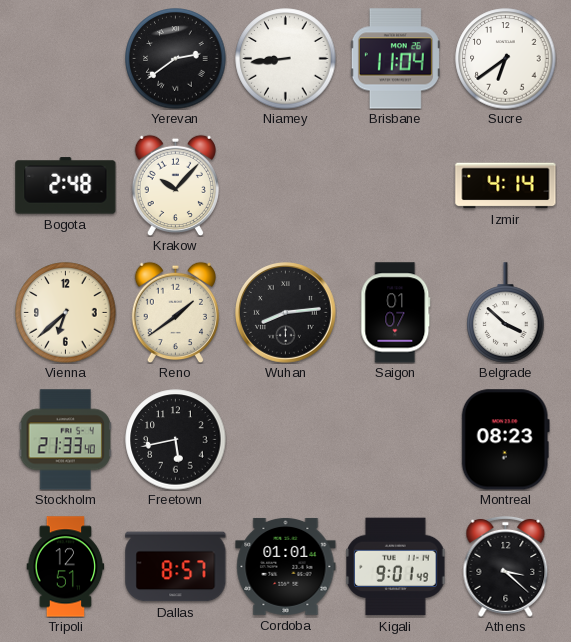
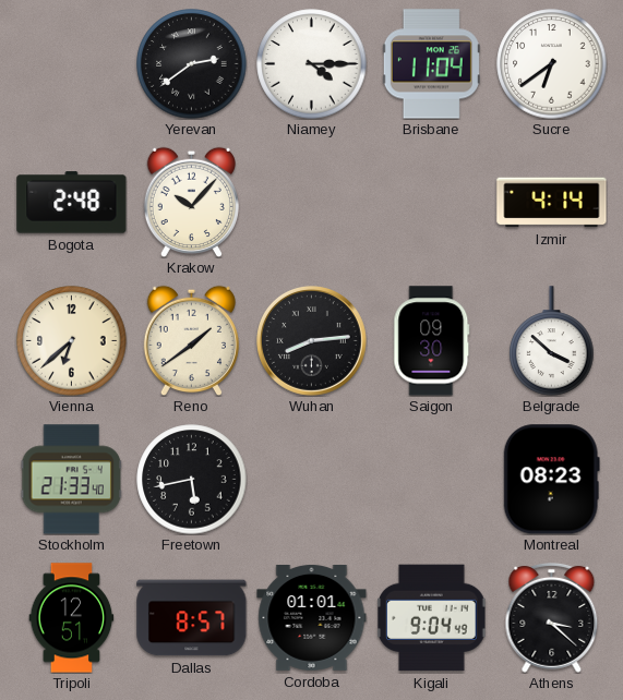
Niamey: 8:44 -> 4:15
Saigon: 01:07 -> 09:30
Kigali: 9:01 -> 9:04
